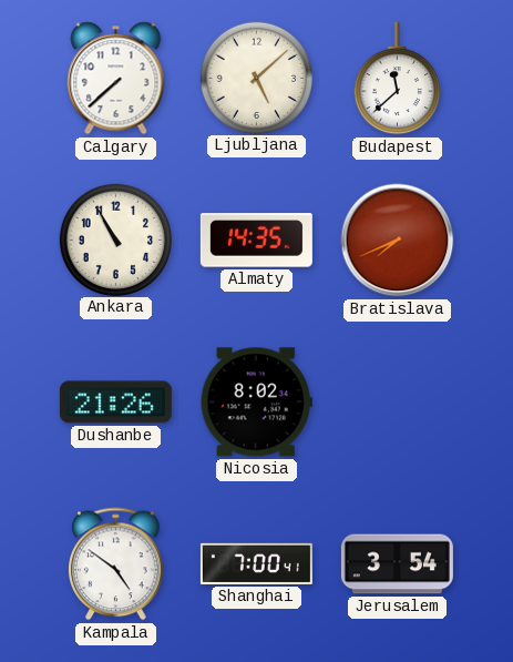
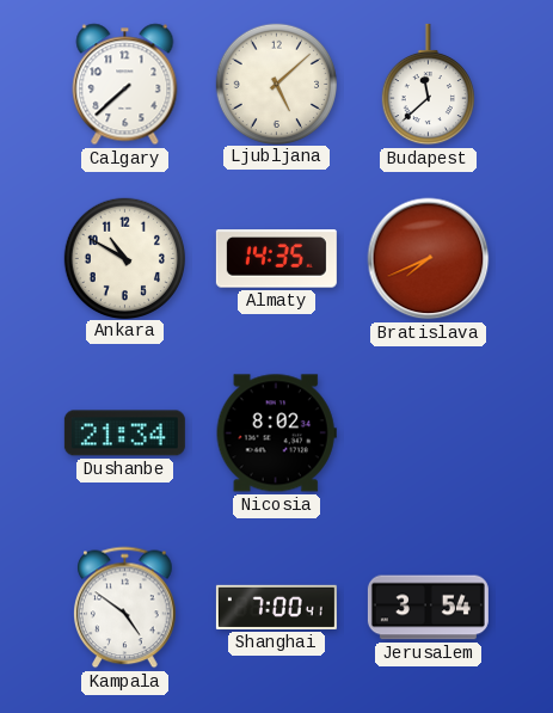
Ankara: 10:55 -> 10:50
Dushanbe: 21:26 -> 21:34
